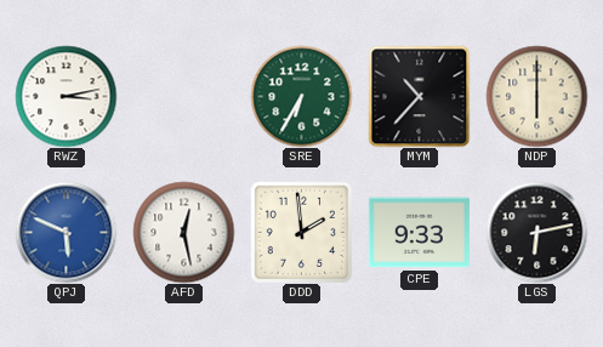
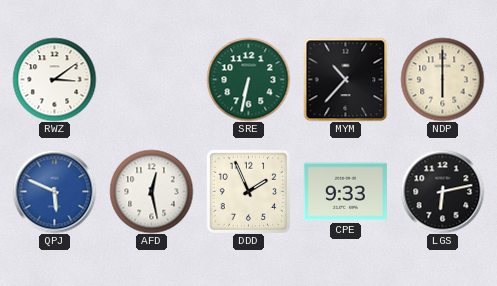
RWZ: 3:13 -> 3:09
SRE: 6:35 -> 6:32
DDD: 1:59 -> 1:56
